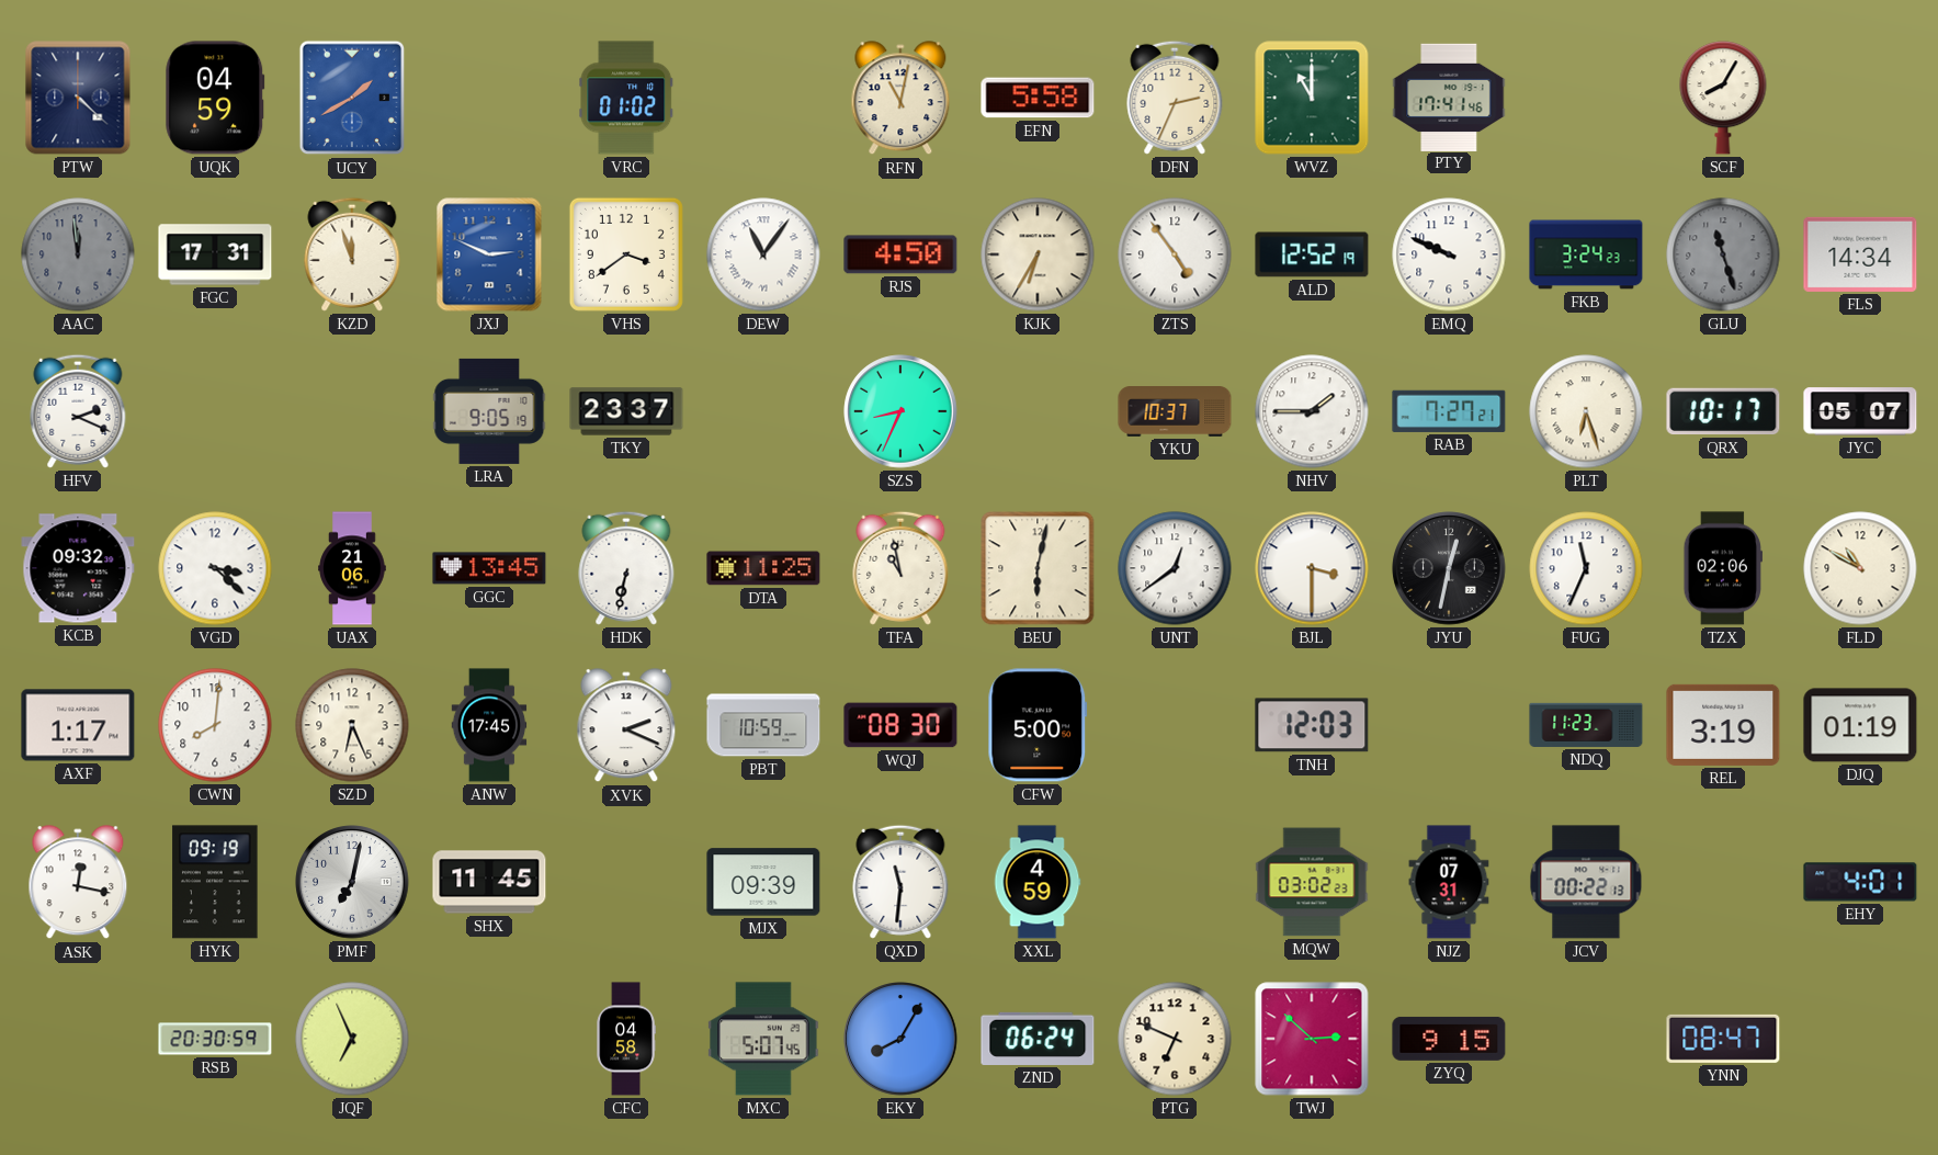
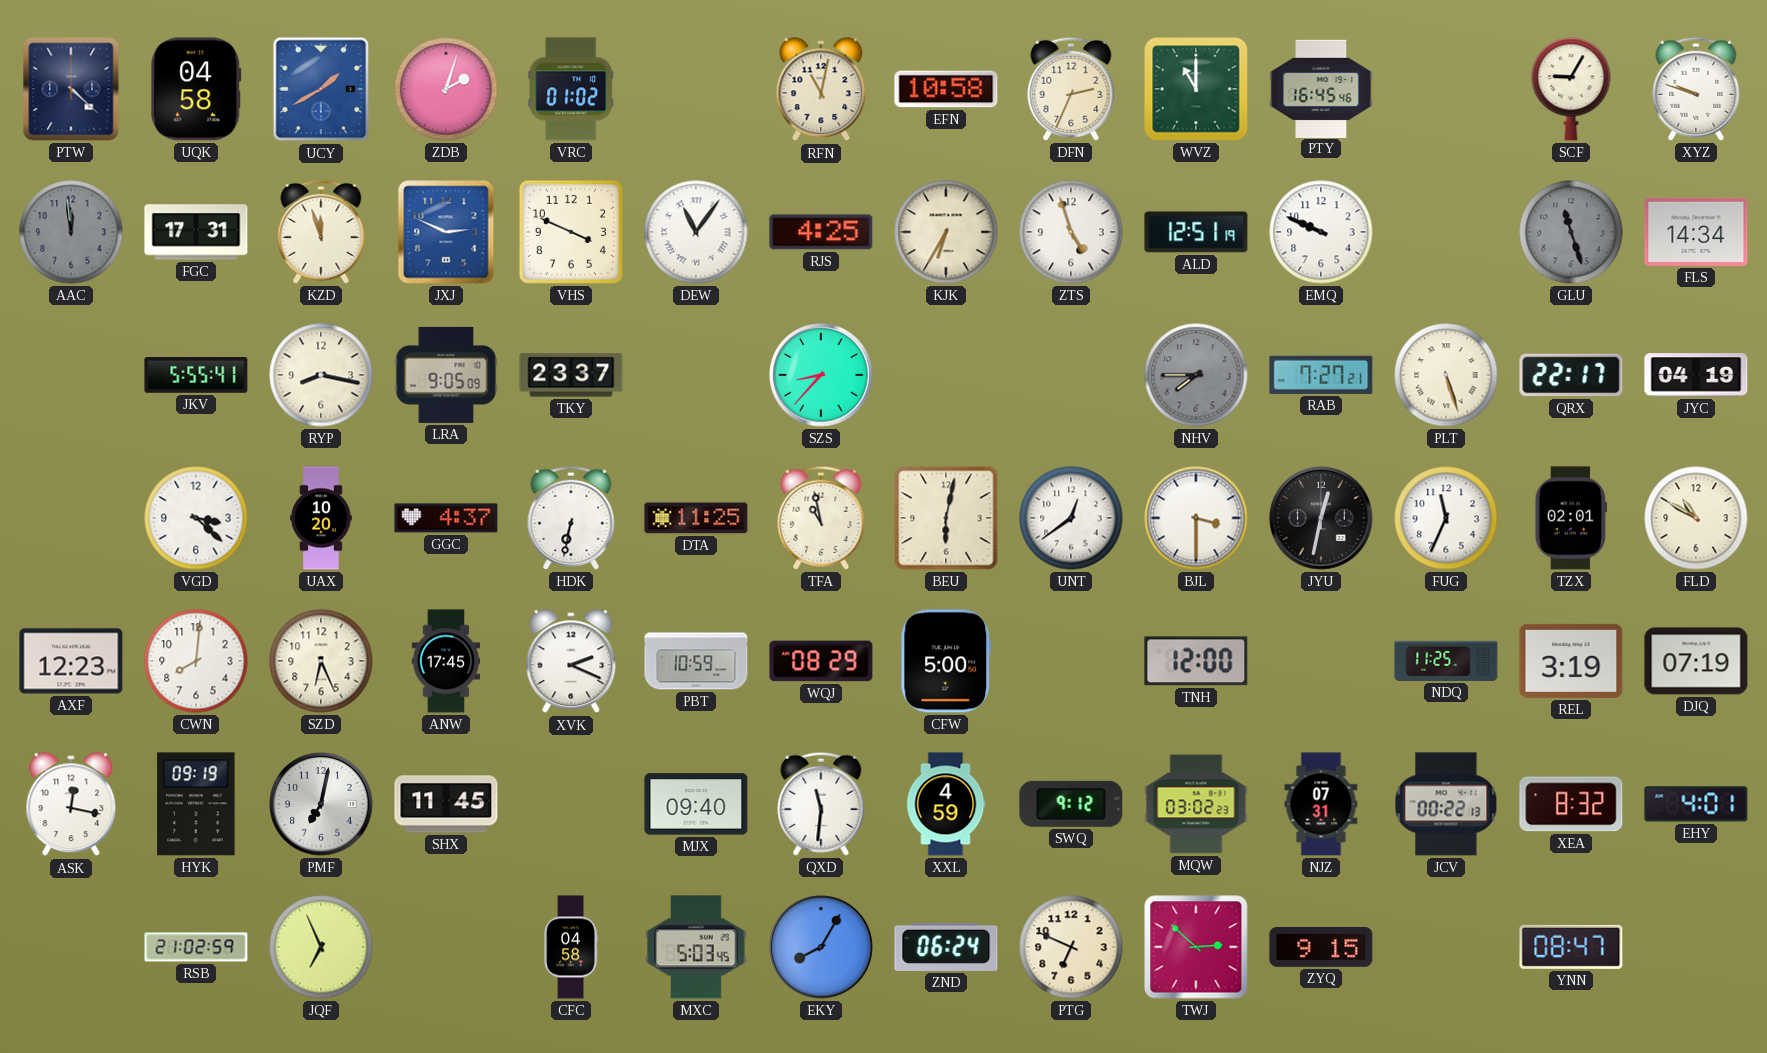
UQK: 04:59 -> 04:58
ZDB: none -> 2:03
EFN: 5:58 -> 10:58
PTY: 17:41 -> 16:45
SCF: 8:05 -> 9:05
XYZ: none -> 9:48
VHS: 3:39 -> 3:49
RJS: 4:50 -> 4:25
ZTS: 4:54 -> 4:57
ALD: 12:52 -> 12:51
FKB: 3:24 -> none
HFV: 2:19 -> none
JKV: none -> 5:55
RYP: none -> 8:17
LRA: 9:05:19 -> 9:05:09
SZS: 8:34 -> 8:37
YKU: 10:37 -> none
NHV: 1:45 -> 7:45
NHV dial: white -> grey
PLT: 6:27 -> 5:27
QRX: 10:17 -> 22:17
JYC: 05:07 -> 04:19
KCB: 09:32 -> none
UAX: 21:06 -> 10:20
GGC: 13:45 -> 4:37
TZX: 02:06 -> 02:01
AXF: 1:17 -> 12:23
WQJ: 08:30 -> 08:29
TNH: 12:03 -> 12:00
NDQ: 11:23 -> 11:25
DJQ: 01:19 -> 07:19
MJX: 09:39 -> 09:40
SWQ: none -> 9:12
XEA: none -> 8:32
RSB: 20:30 -> 21:02
MXC: 5:07 -> 5:03
